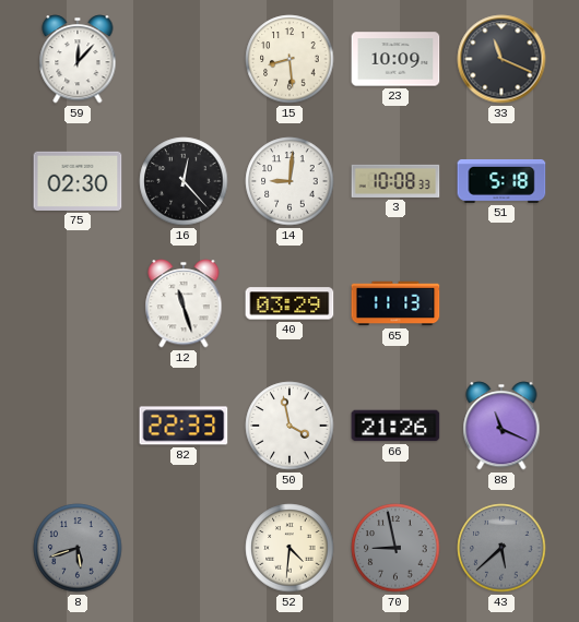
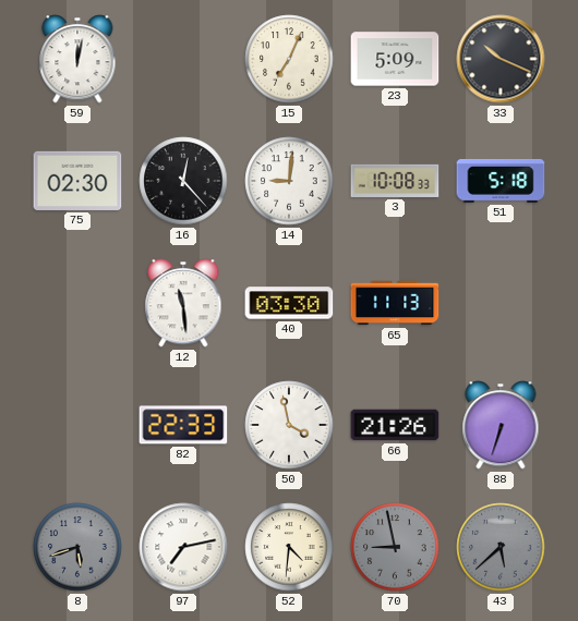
59: 12:07 -> 12:02
15: 8:29 -> 7:04
23: 10:09 -> 5:09
33: 11:19 -> 10:19
12: 11:27 -> 11:29
40: 03:29 -> 03:30
88: 11:19 -> 6:33
97: none -> 7:13
